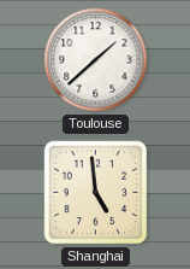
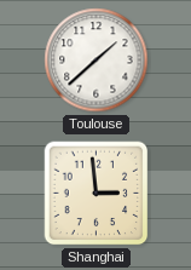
Shanghai: 4:59 -> 2:59
